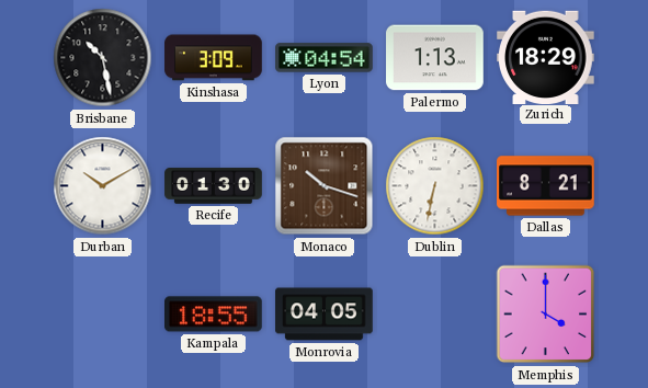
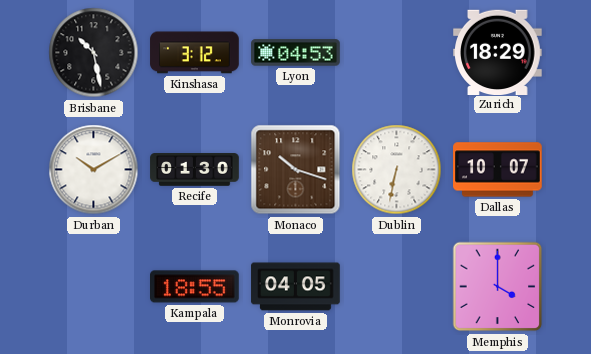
Kinshasa: 3:09 -> 3:12
Lyon: 04:54 -> 04:53
Palermo: 1:13 -> none
Dallas: 8:21 -> 10:07
